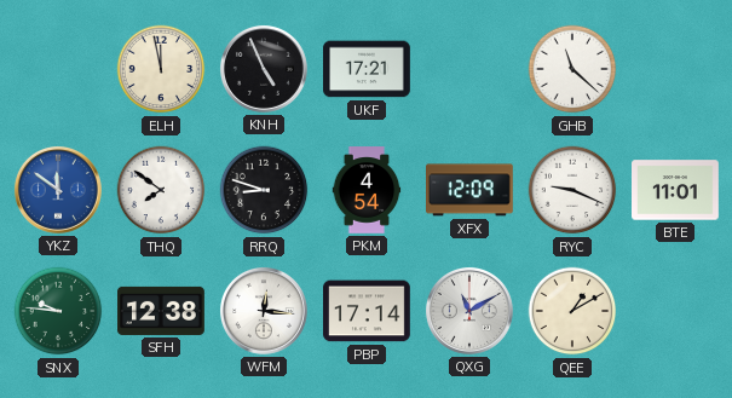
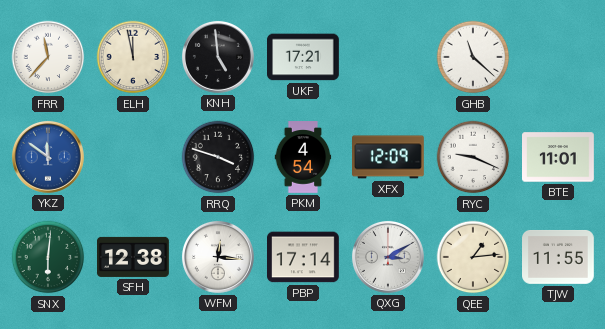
FRR: none -> 11:37
KNH: 4:56 -> 4:59
THQ: 7:51 -> none
RRQ: 8:48 -> 3:48
SNX: 9:46 -> 6:01
QXG: 11:10 -> 3:10
QEE: 1:10 -> 1:14
TJW: none -> 11:55
